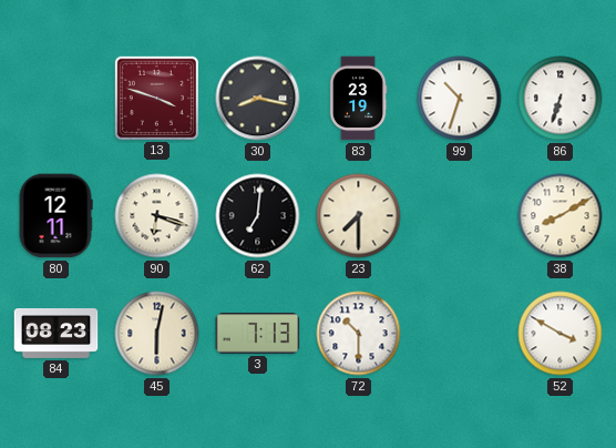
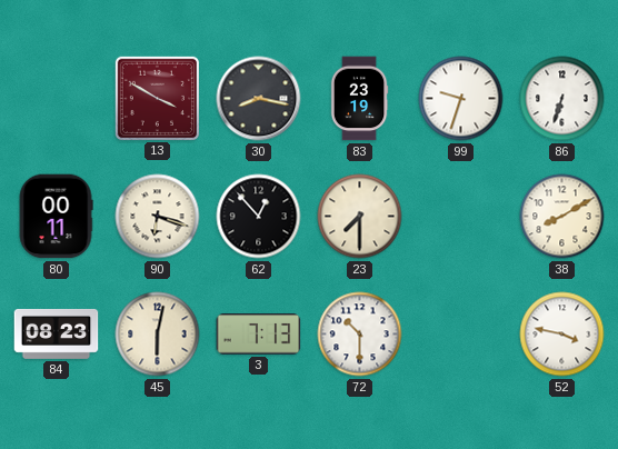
13: 3:48 -> 3:50
99: 10:33 -> 9:33
80: 12:11 -> 00:11
62: 7:01 -> 12:53
52: 3:50 -> 3:47
